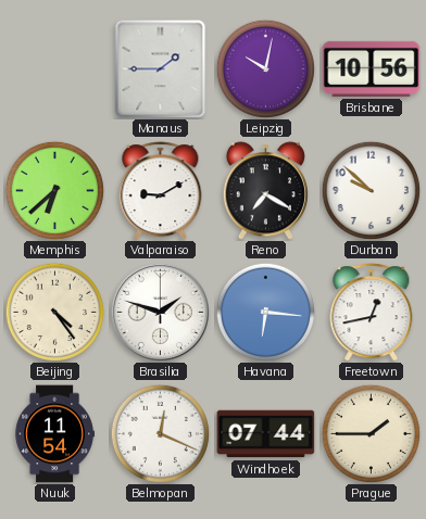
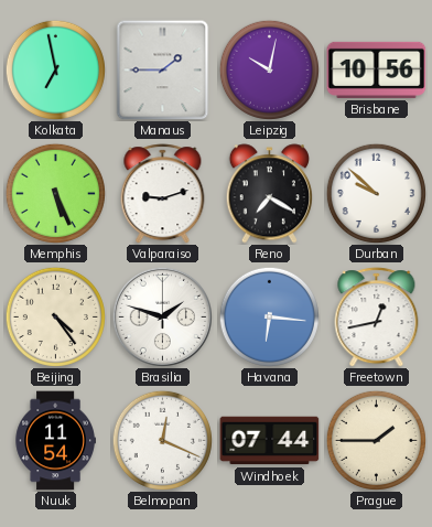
Kolkata: none -> 6:58
Memphis: 6:38 -> 5:26
Valparaiso: 9:10 -> 9:12
